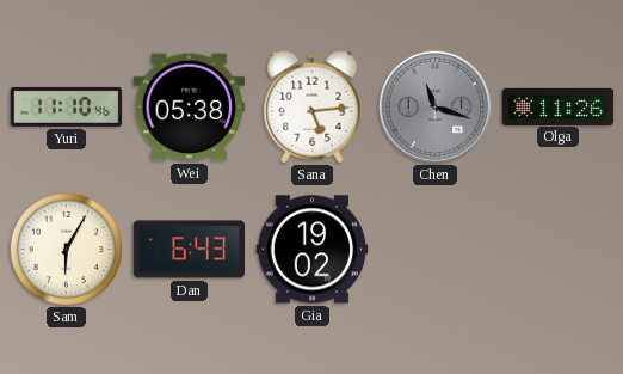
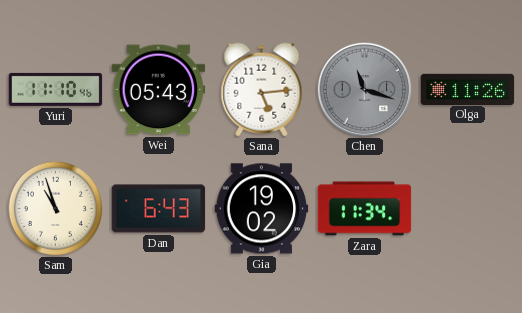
Wei: 05:38 -> 05:43
Sam: 6:05 -> 10:57
Zara: none -> 11:34
